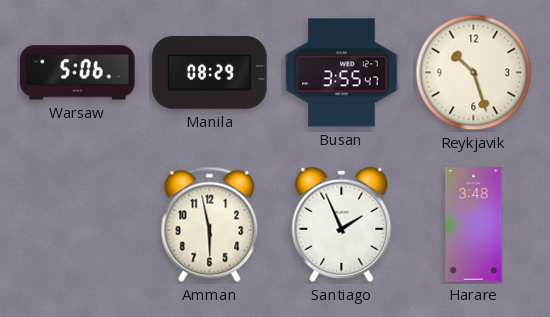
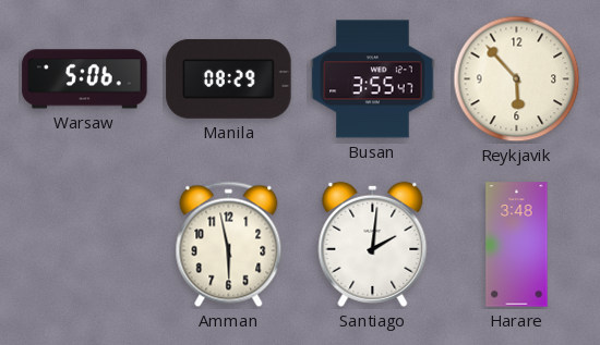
Reykjavik: 10:27 -> 5:53
Santiago: 1:56 -> 2:01
